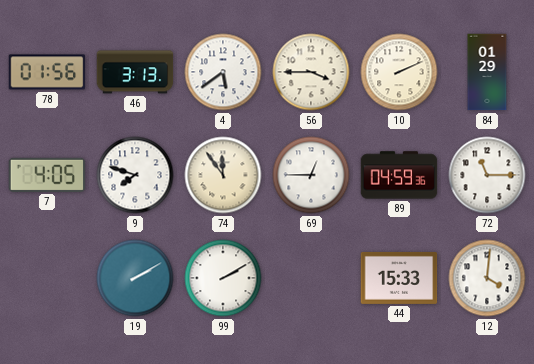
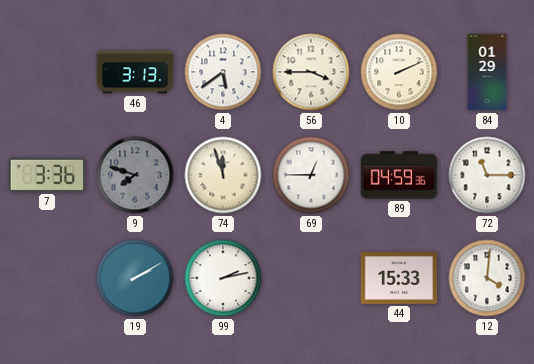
78: 01:56 -> none
7: 4:05 -> 3:36
9 dial: white -> grey
74: 11:54 -> 11:57
99: 2:10 -> 2:13
